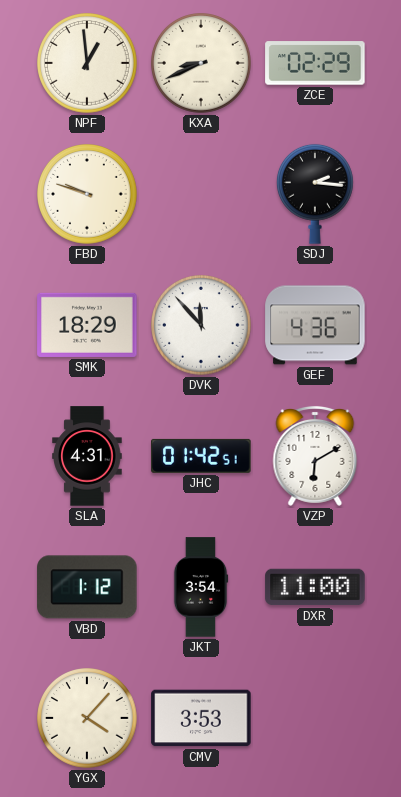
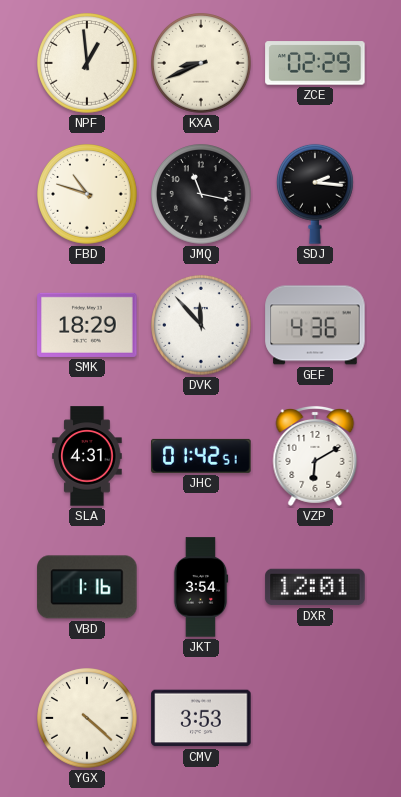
FBD: 9:48 -> 10:48
JMQ: none -> 11:17
VBD: 1:12 -> 1:16
DXR: 11:00 -> 12:01
YGX: 4:07 -> 4:22
